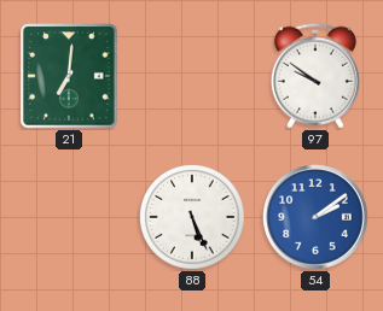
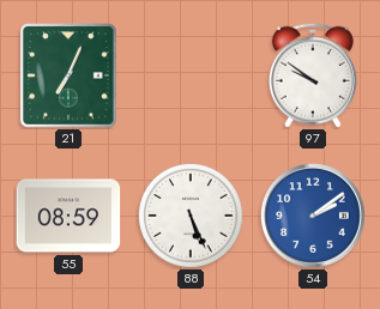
21: 7:01 -> 7:04
55: none -> 08:59
